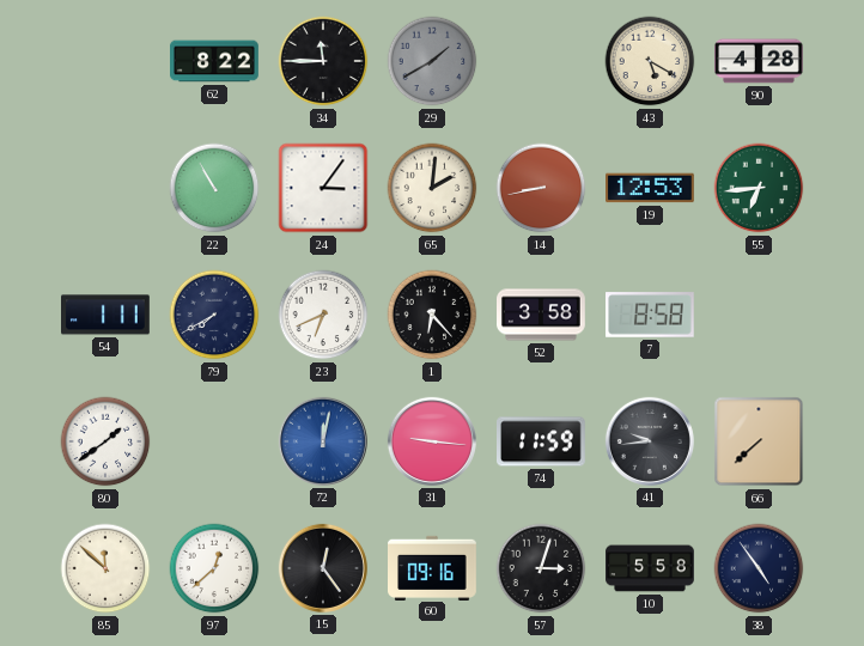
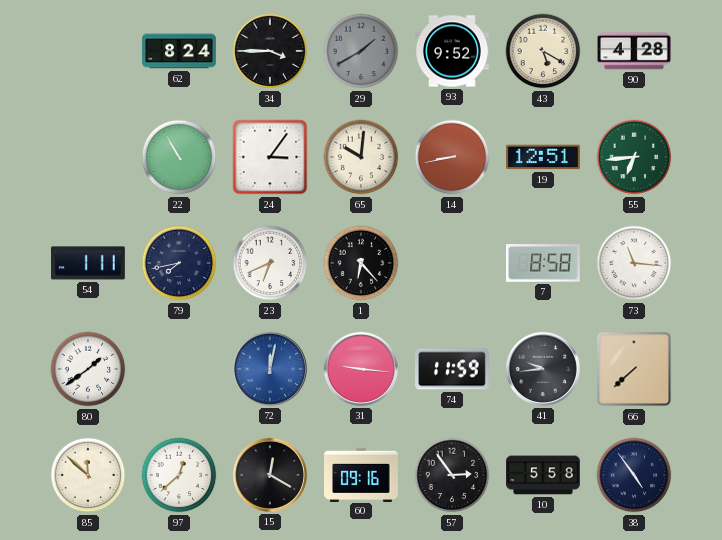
62: 8:22 -> 8:24
34: 11:45 -> 3:45
93: none -> 9:52
65: 2:01 -> 10:01
19: 12:53 -> 12:51
79: 7:40 -> 7:43
52: 3:58 -> none
73: none -> 11:16
15: 12:24 -> 12:20
57: 3:03 -> 2:54
